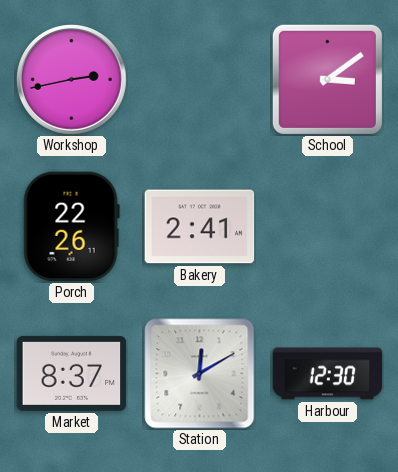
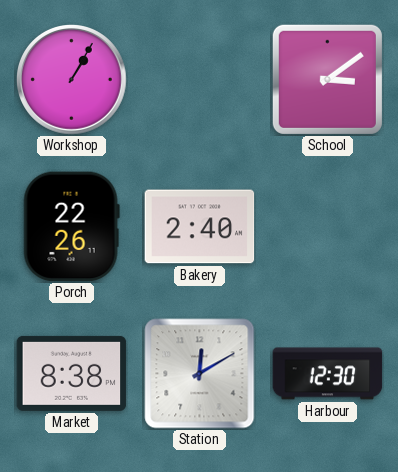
Workshop: 2:43 -> 1:05
Bakery: 2:41 -> 2:40
Market: 8:37 -> 8:38
